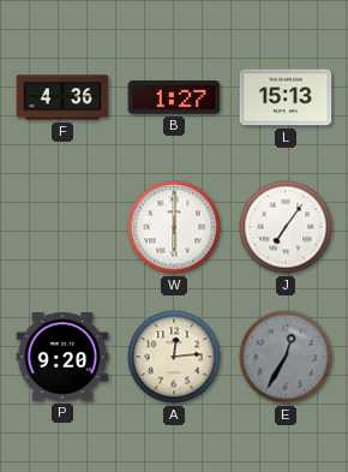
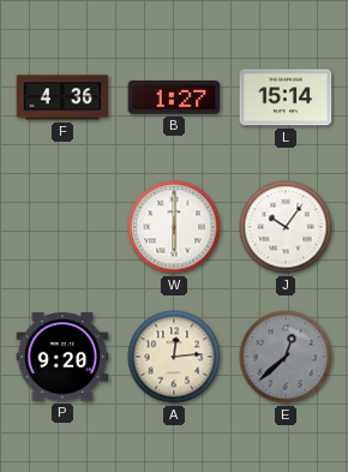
L: 15:13 -> 15:14
J: 7:06 -> 10:06
E: 12:35 -> 12:38
